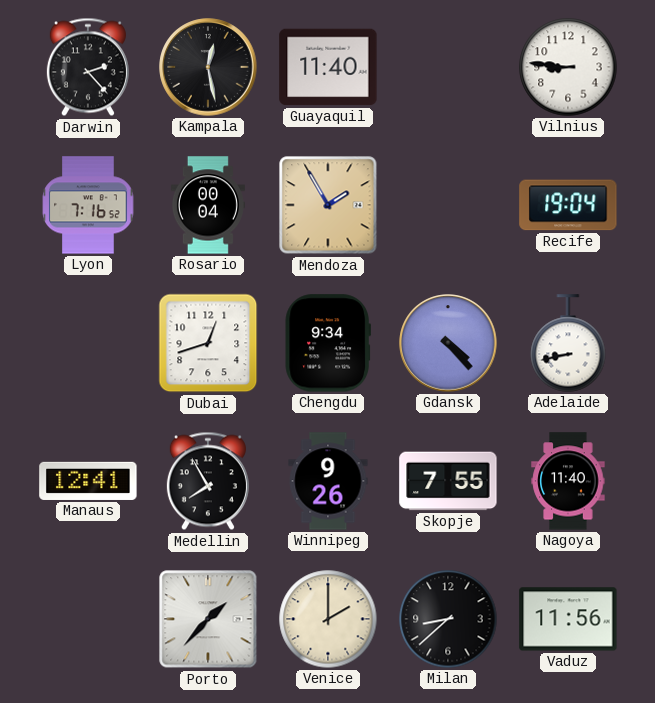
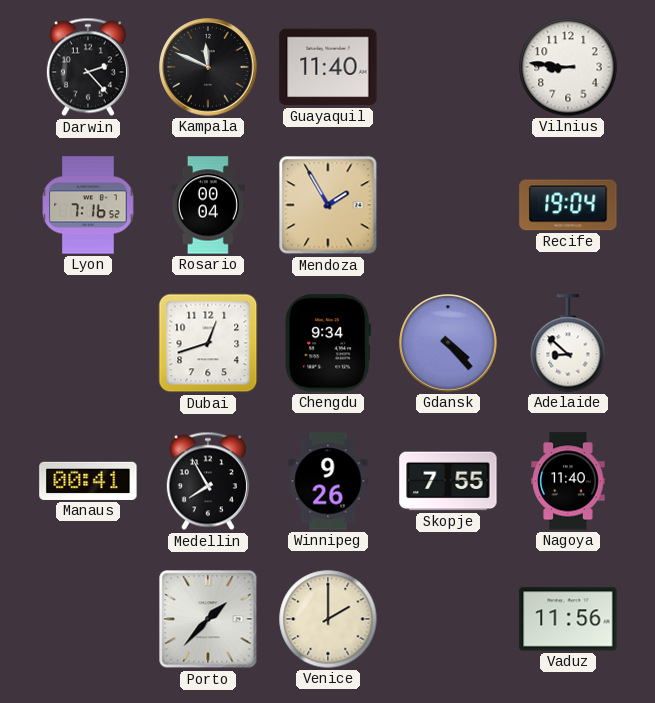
Kampala: 12:28 -> 11:49
Adelaide: 8:43 -> 8:52
Manaus: 12:41 -> 00:41
Milan: 8:38 -> none
